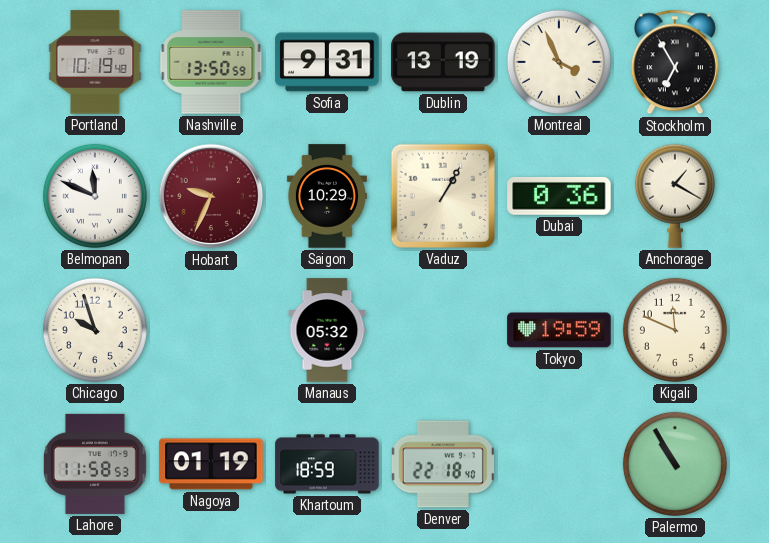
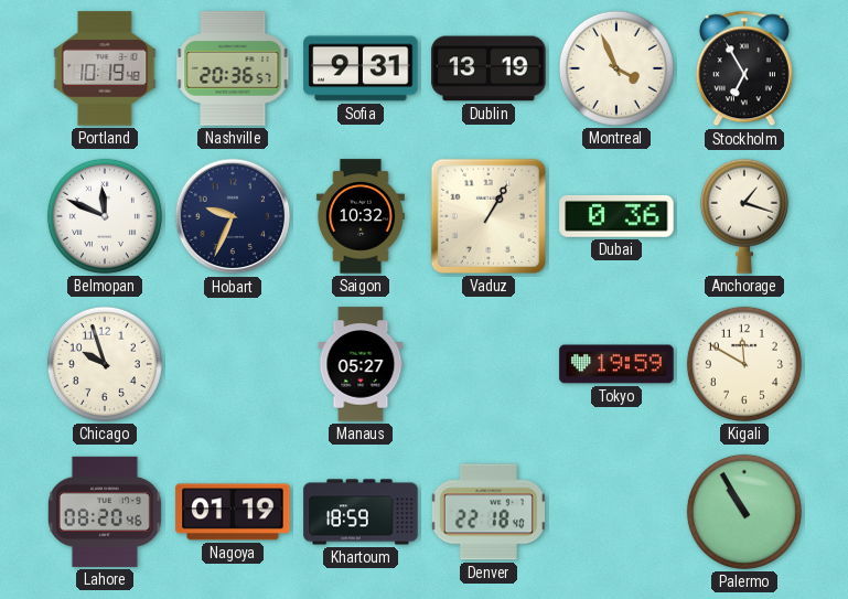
Nashville: 13:50 -> 20:36
Hobart dial: burgundy -> navy
Saigon: 10:29 -> 10:32
Anchorage: 1:20 -> 1:18
Manaus: 05:32 -> 05:27
Kigali: 11:49 -> 11:50
Lahore: 11:58 -> 08:20
